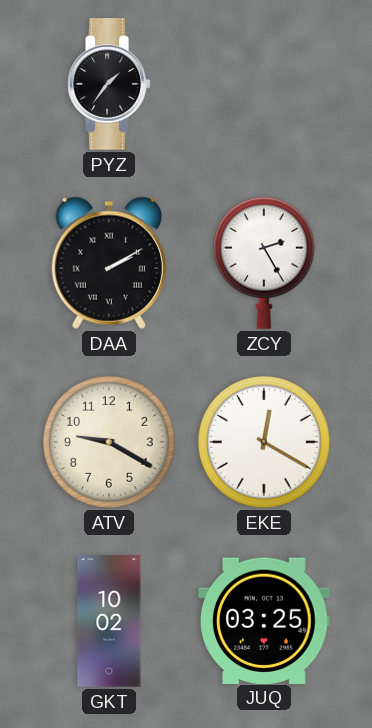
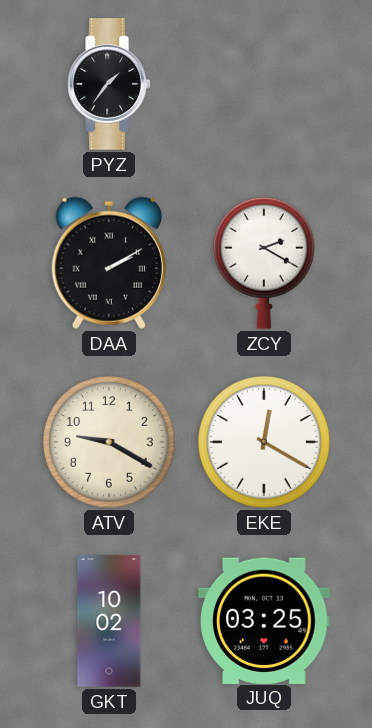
ZCY: 2:25 -> 2:20
